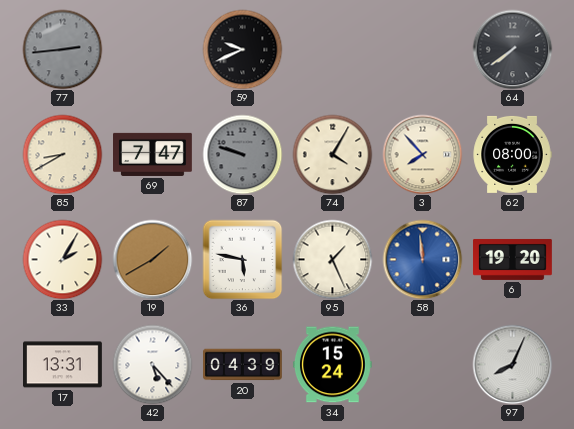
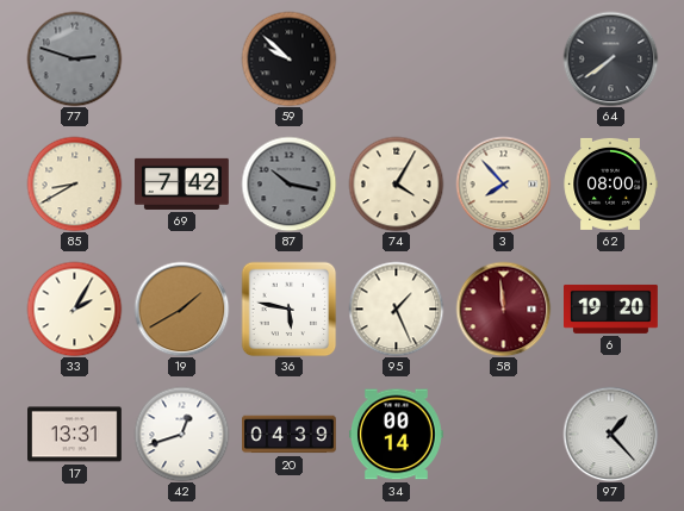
77: 2:44 -> 2:48
59: 9:41 -> 9:52
69: 7:47 -> 7:42
87: 9:48 -> 10:17
58 dial: blue -> burgundy
42: 5:23 -> 12:42
34: 15:24 -> 00:14
97: 8:04 -> 1:23
